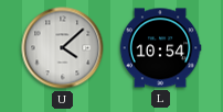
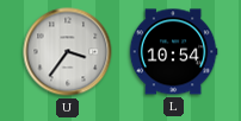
U: 4:08 -> 3:36
